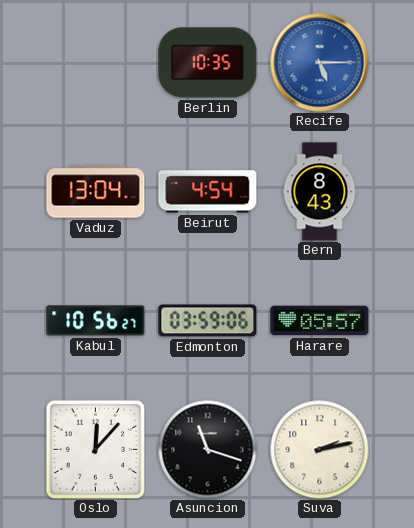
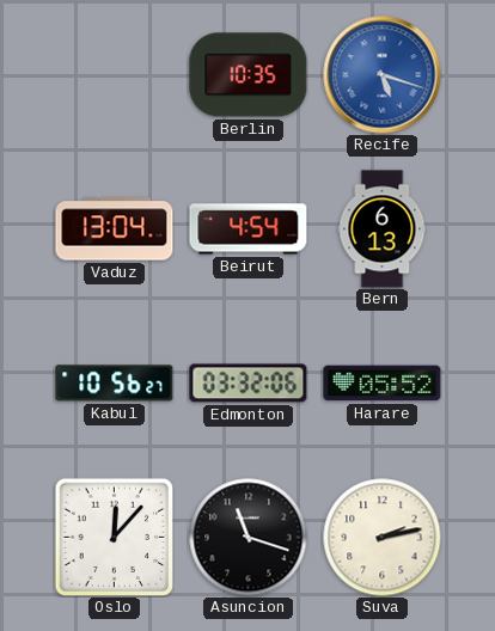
Recife: 5:15 -> 5:18
Bern: 8:43 -> 6:13
Edmonton: 03:59 -> 03:32
Harare: 05:57 -> 05:52
